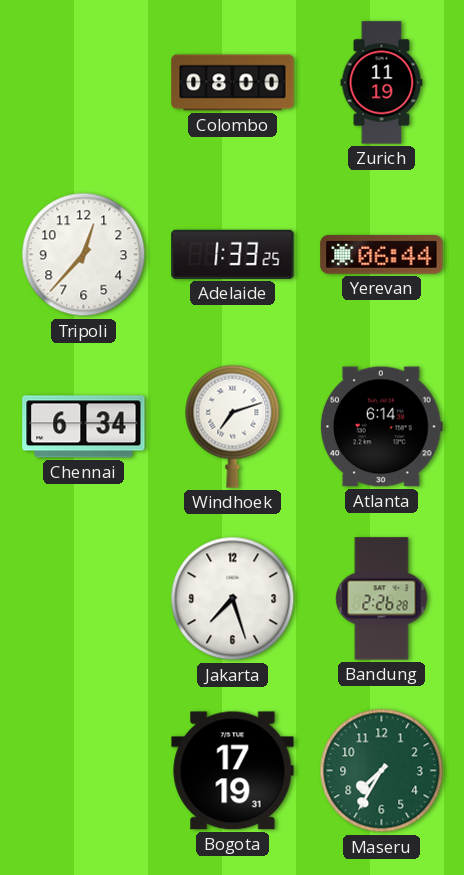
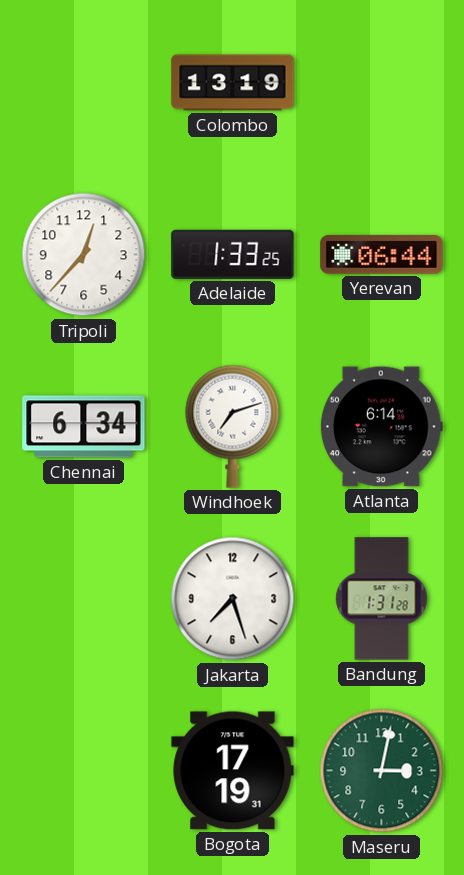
Colombo: 08:00 -> 13:19
Zurich: 11:19 -> none
Bandung: 2:26 -> 1:31
Maseru: 7:35 -> 3:02
